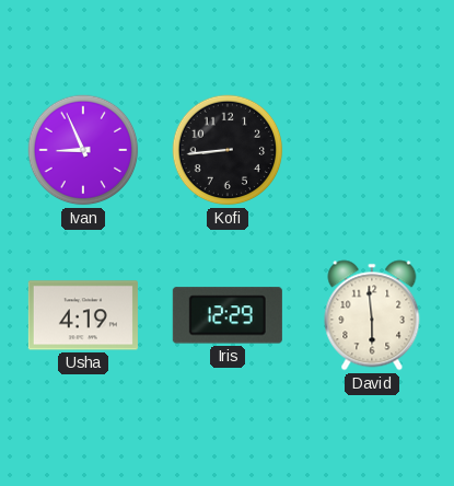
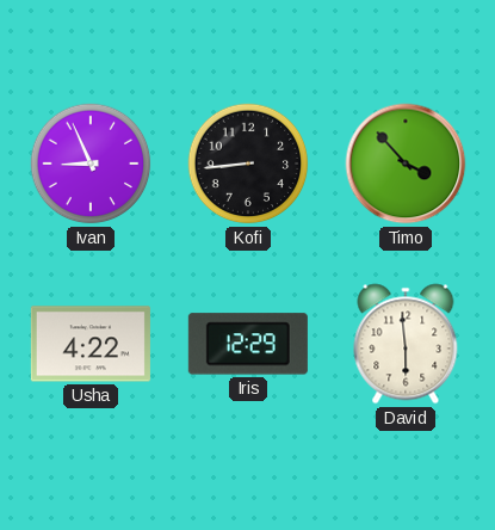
Timo: none -> 3:53
Usha: 4:19 -> 4:22
